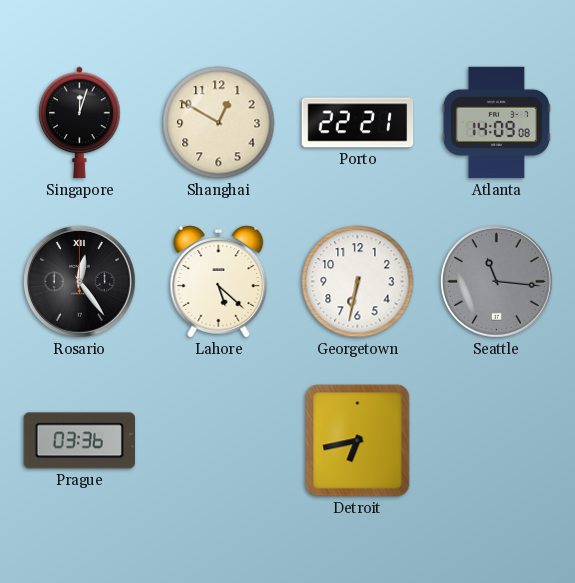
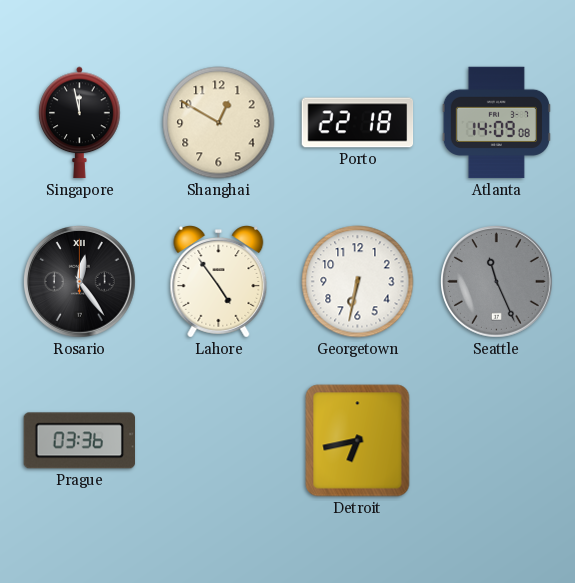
Singapore: 12:03 -> 11:58
Porto: 22:21 -> 22:18
Lahore: 5:22 -> 4:54
Seattle: 11:16 -> 11:26
